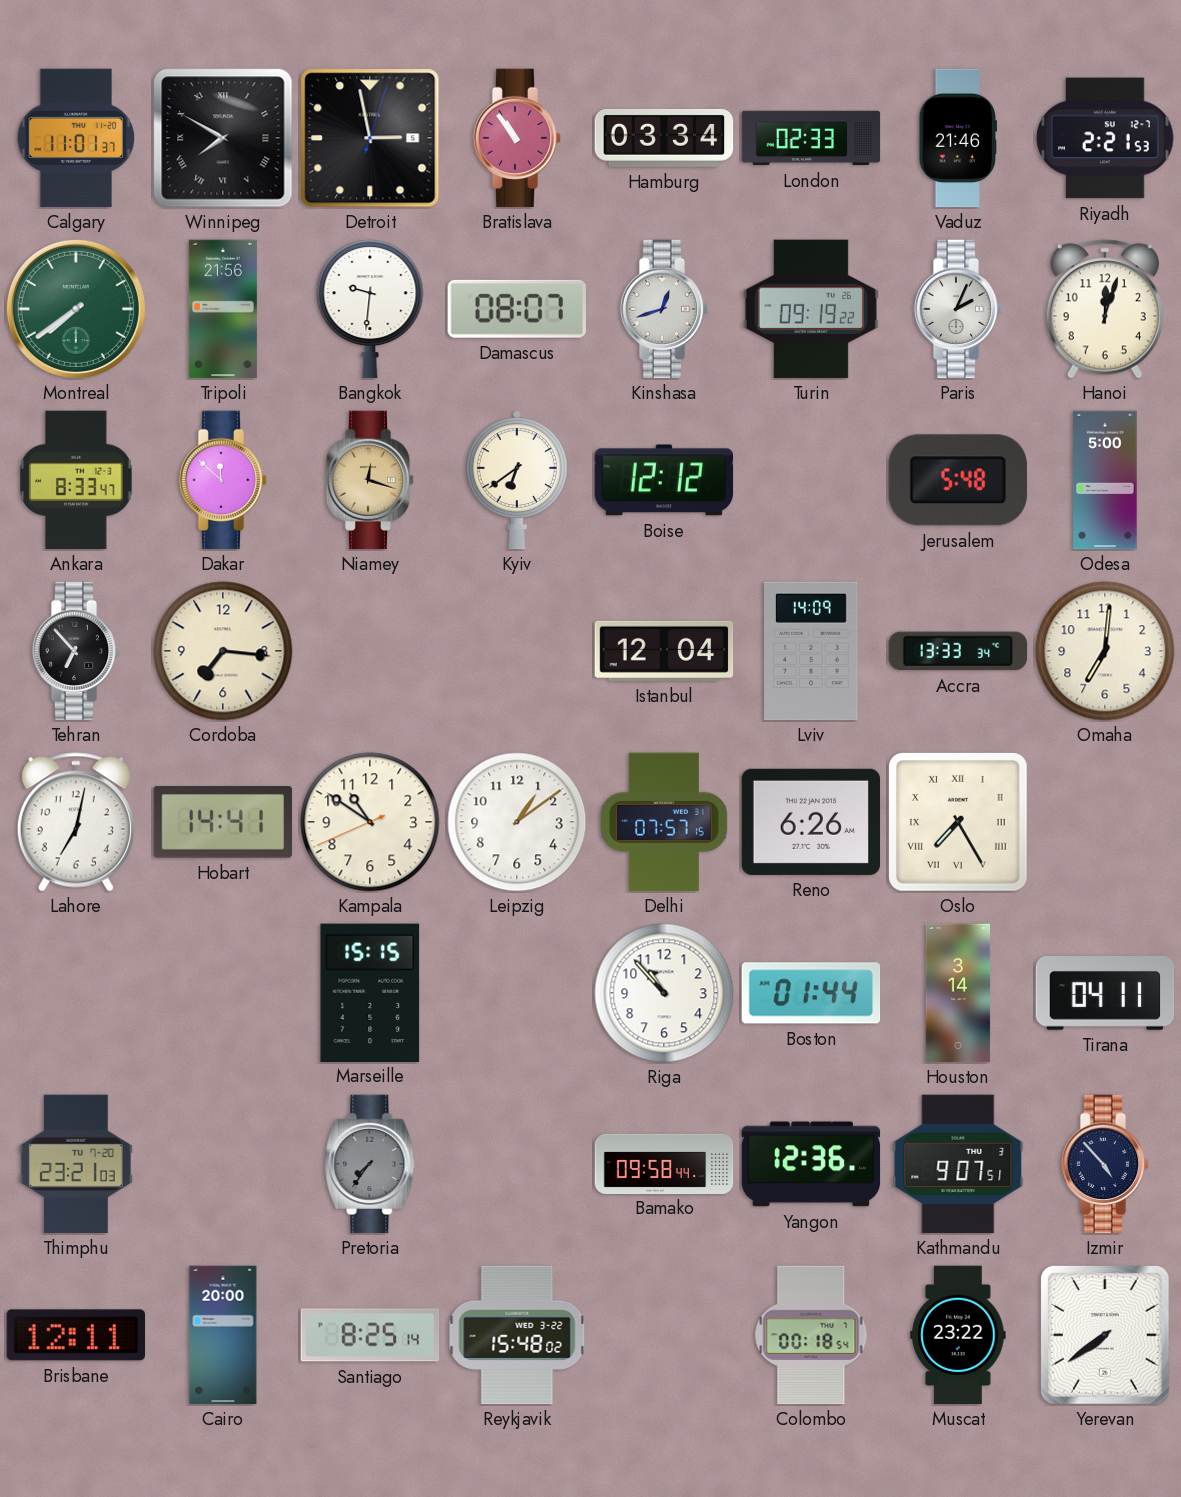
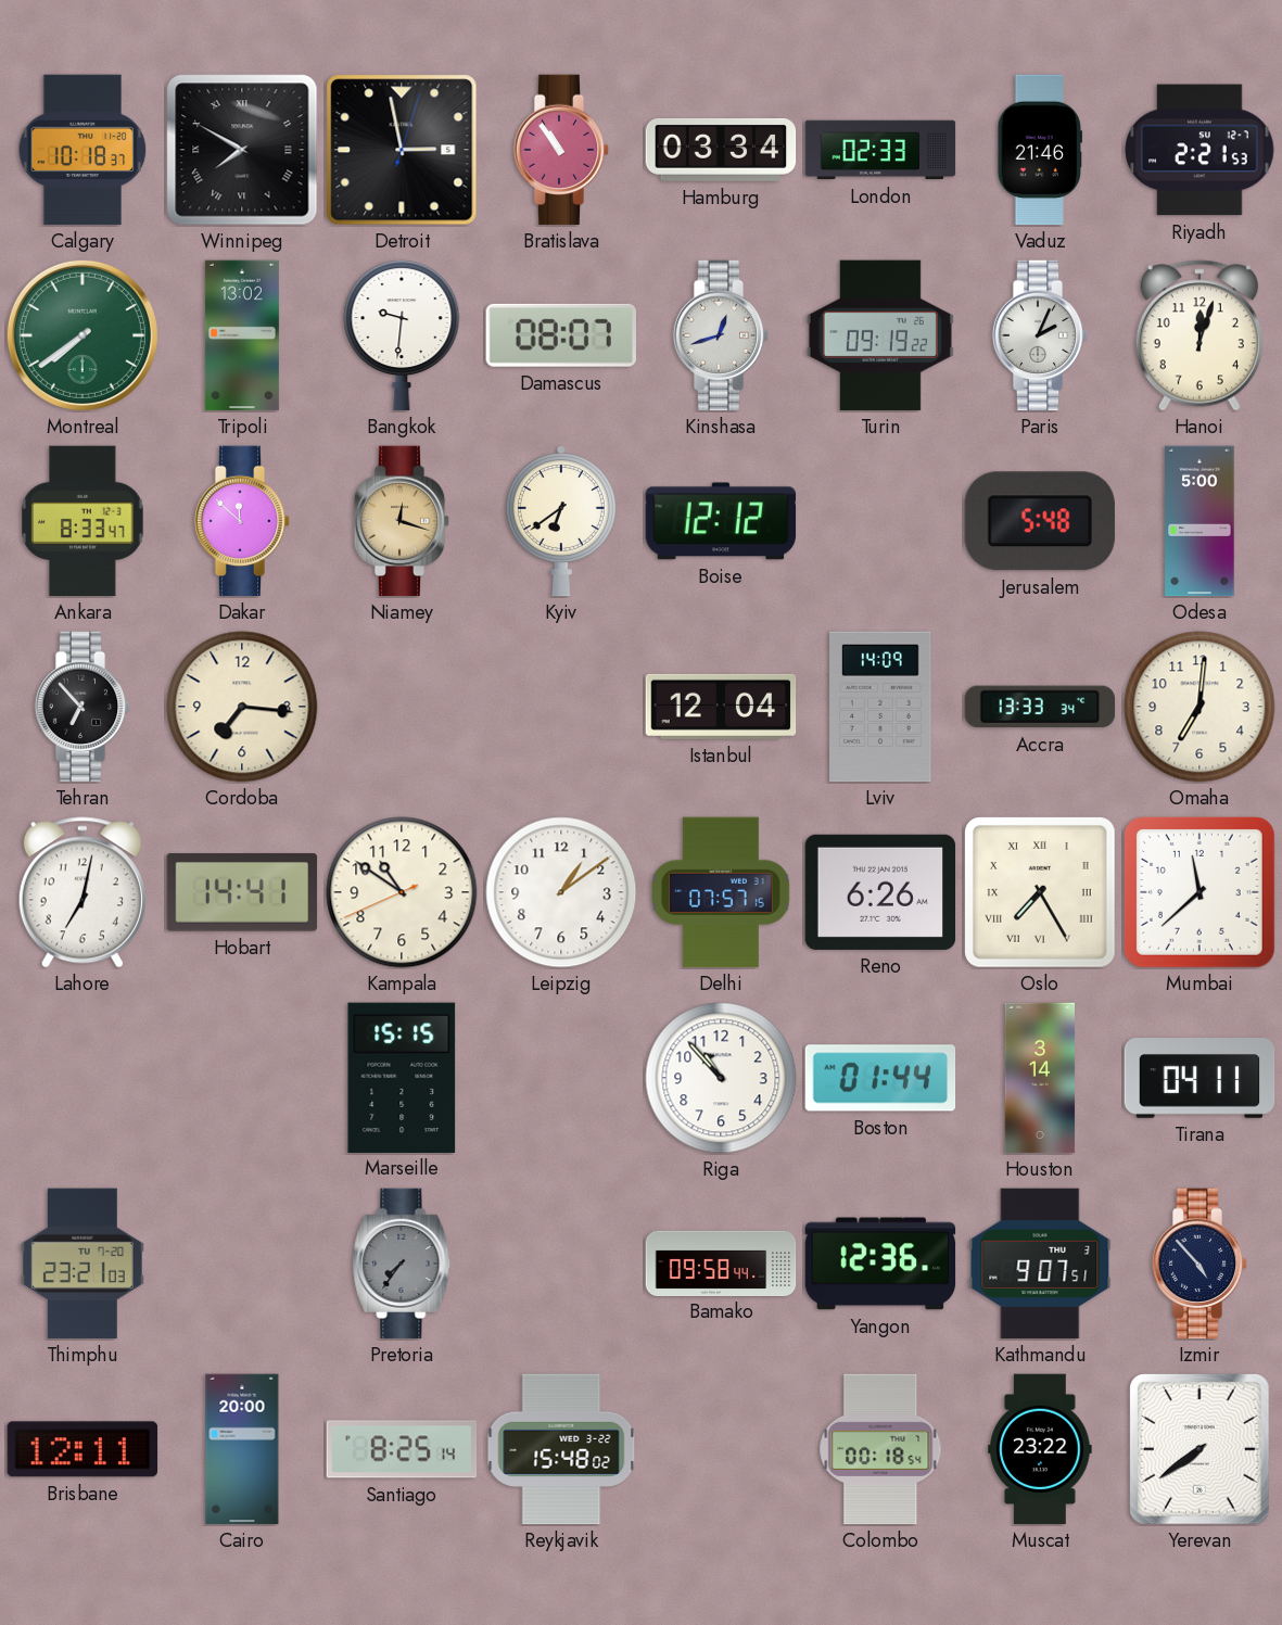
Calgary: 11:01 -> 10:18
Tripoli: 21:56 -> 13:02
Mumbai: none -> 11:38
